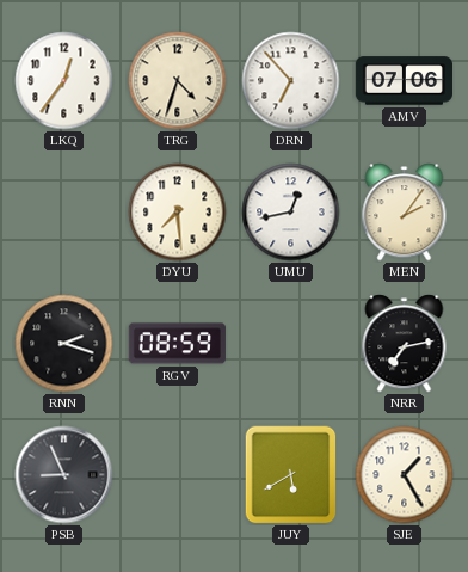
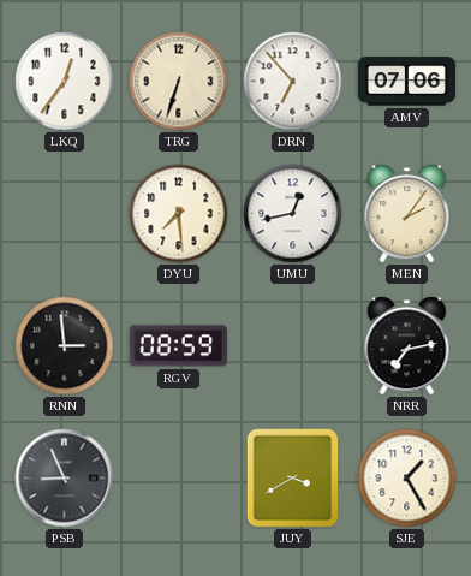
TRG: 4:33 -> 6:33
RNN: 2:18 -> 2:59
JUY: 5:40 -> 3:40
